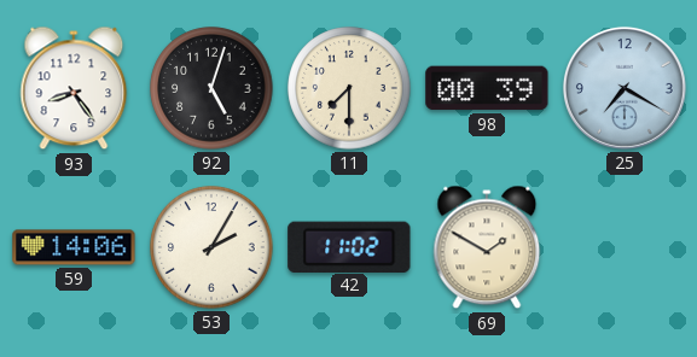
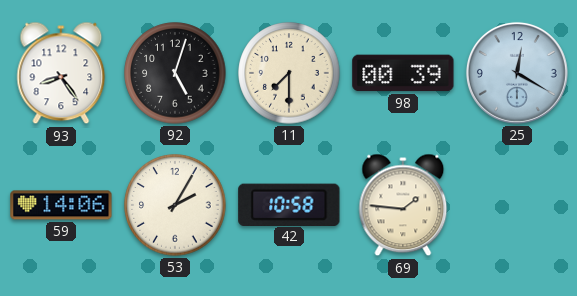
25: 7:20 -> 12:20
42: 11:02 -> 10:58
69: 1:50 -> 1:46
